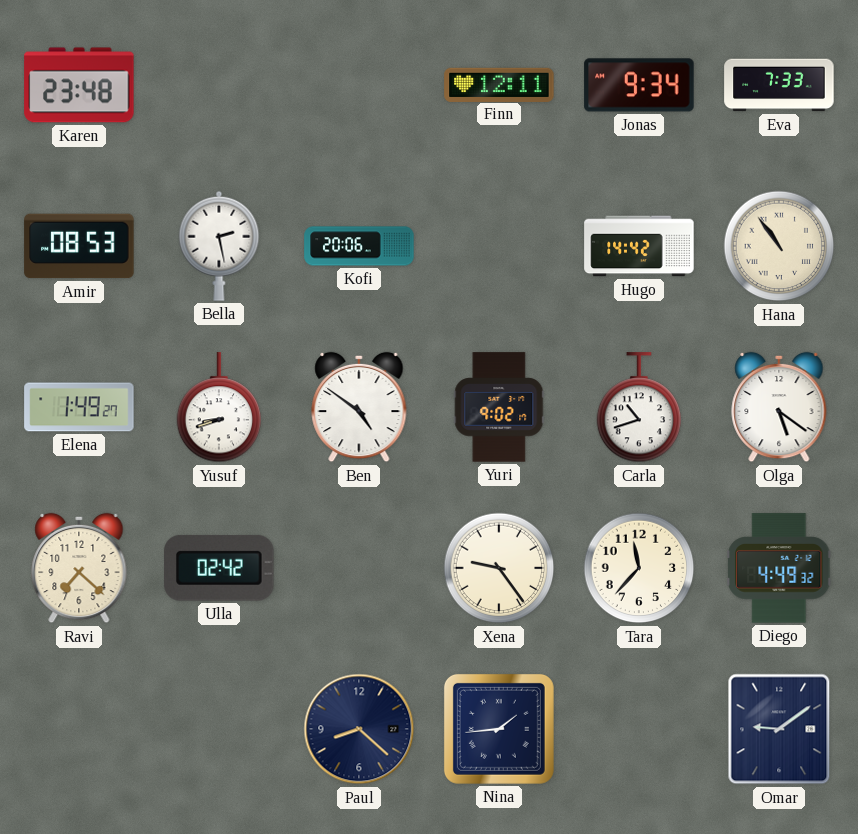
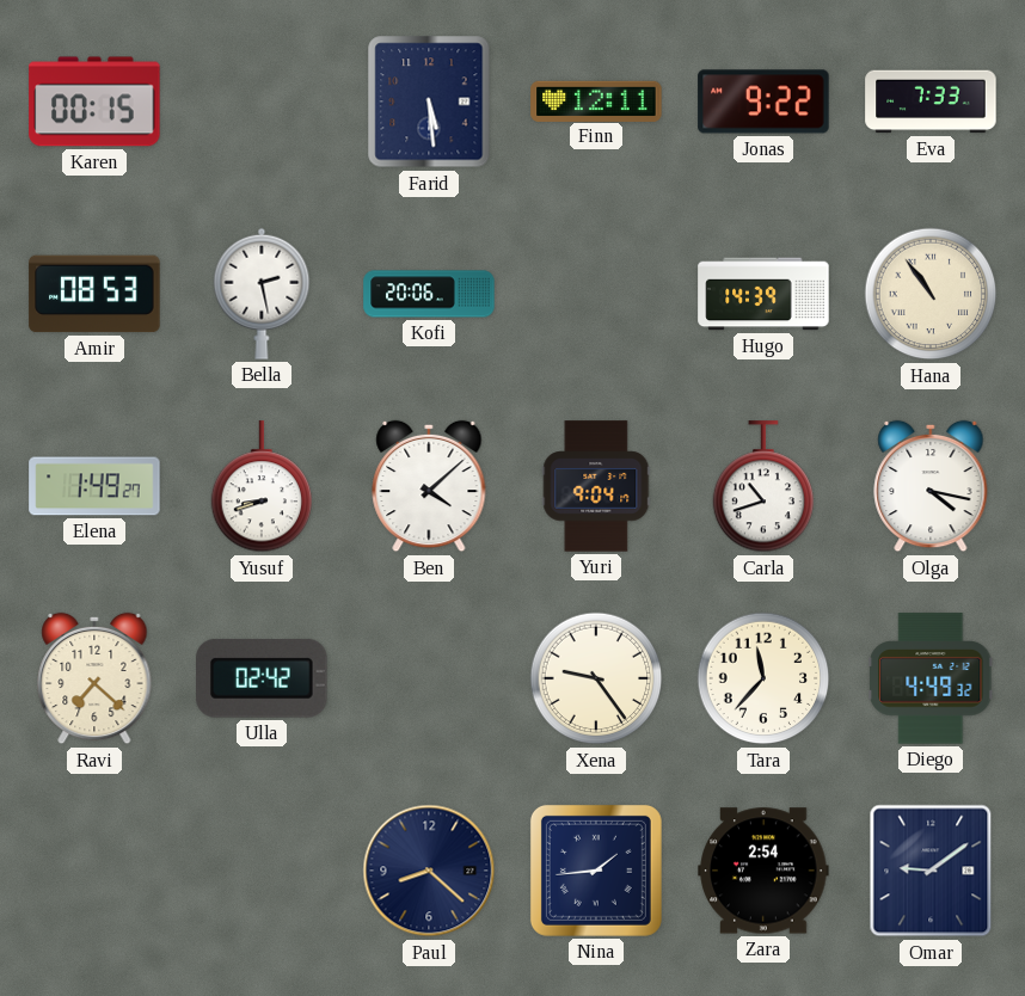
Karen: 23:48 -> 00:15
Farid: none -> 5:29
Jonas: 9:34 -> 9:22
Hugo: 14:42 -> 14:39
Ben: 4:51 -> 4:08
Yuri: 9:02 -> 9:04
Olga: 5:21 -> 4:17
Zara: none -> 2:54
